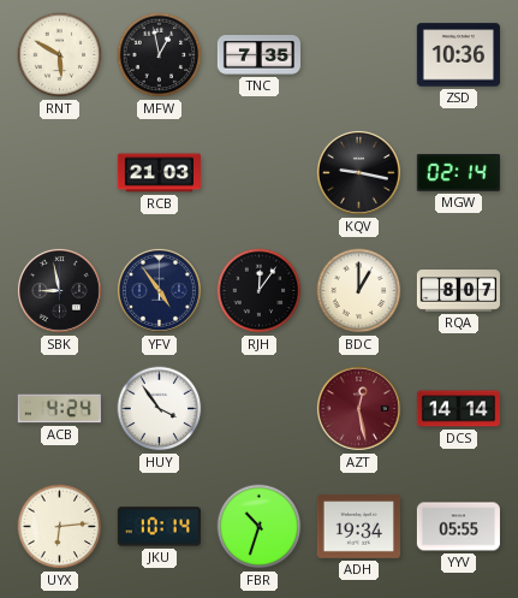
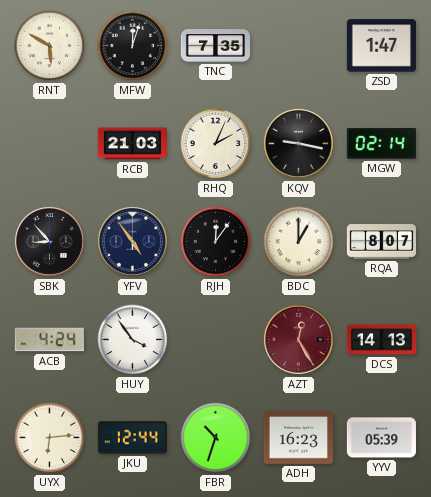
MFW: 12:58 -> 12:03
ZSD: 10:36 -> 1:47
RHQ: none -> 2:04
SBK: 8:58 -> 8:53
AZT: 12:28 -> 12:25
DCS: 14:14 -> 14:13
JKU: 10:14 -> 12:44
ADH: 19:34 -> 16:23
YYV: 05:55 -> 05:39
